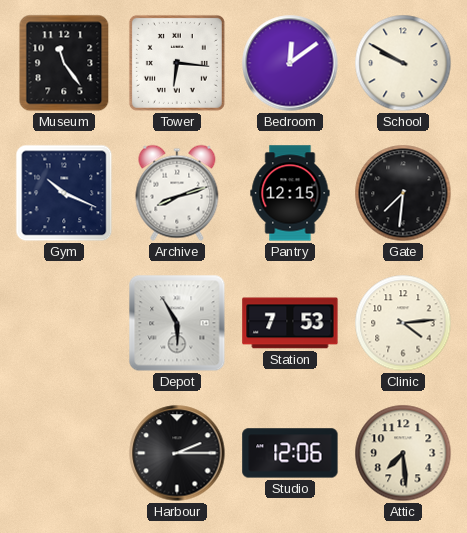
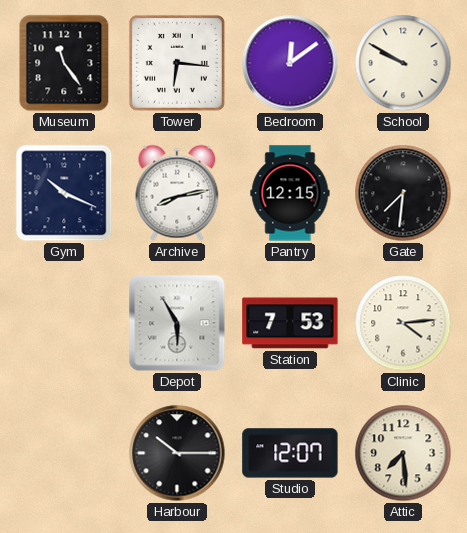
Archive: 8:12 -> 8:13
Harbour: 2:15 -> 10:15
Studio: 12:06 -> 12:07
